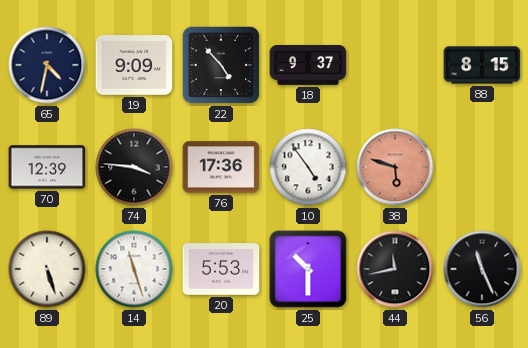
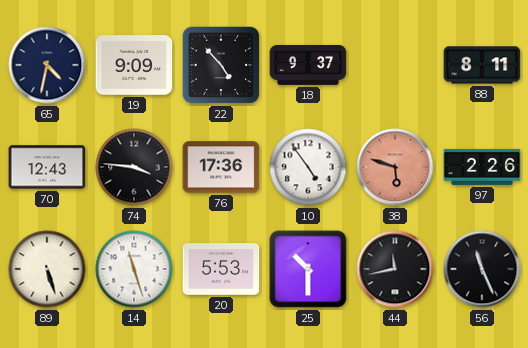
88: 8:15 -> 8:11
70: 12:39 -> 12:43
97: none -> 2:26
